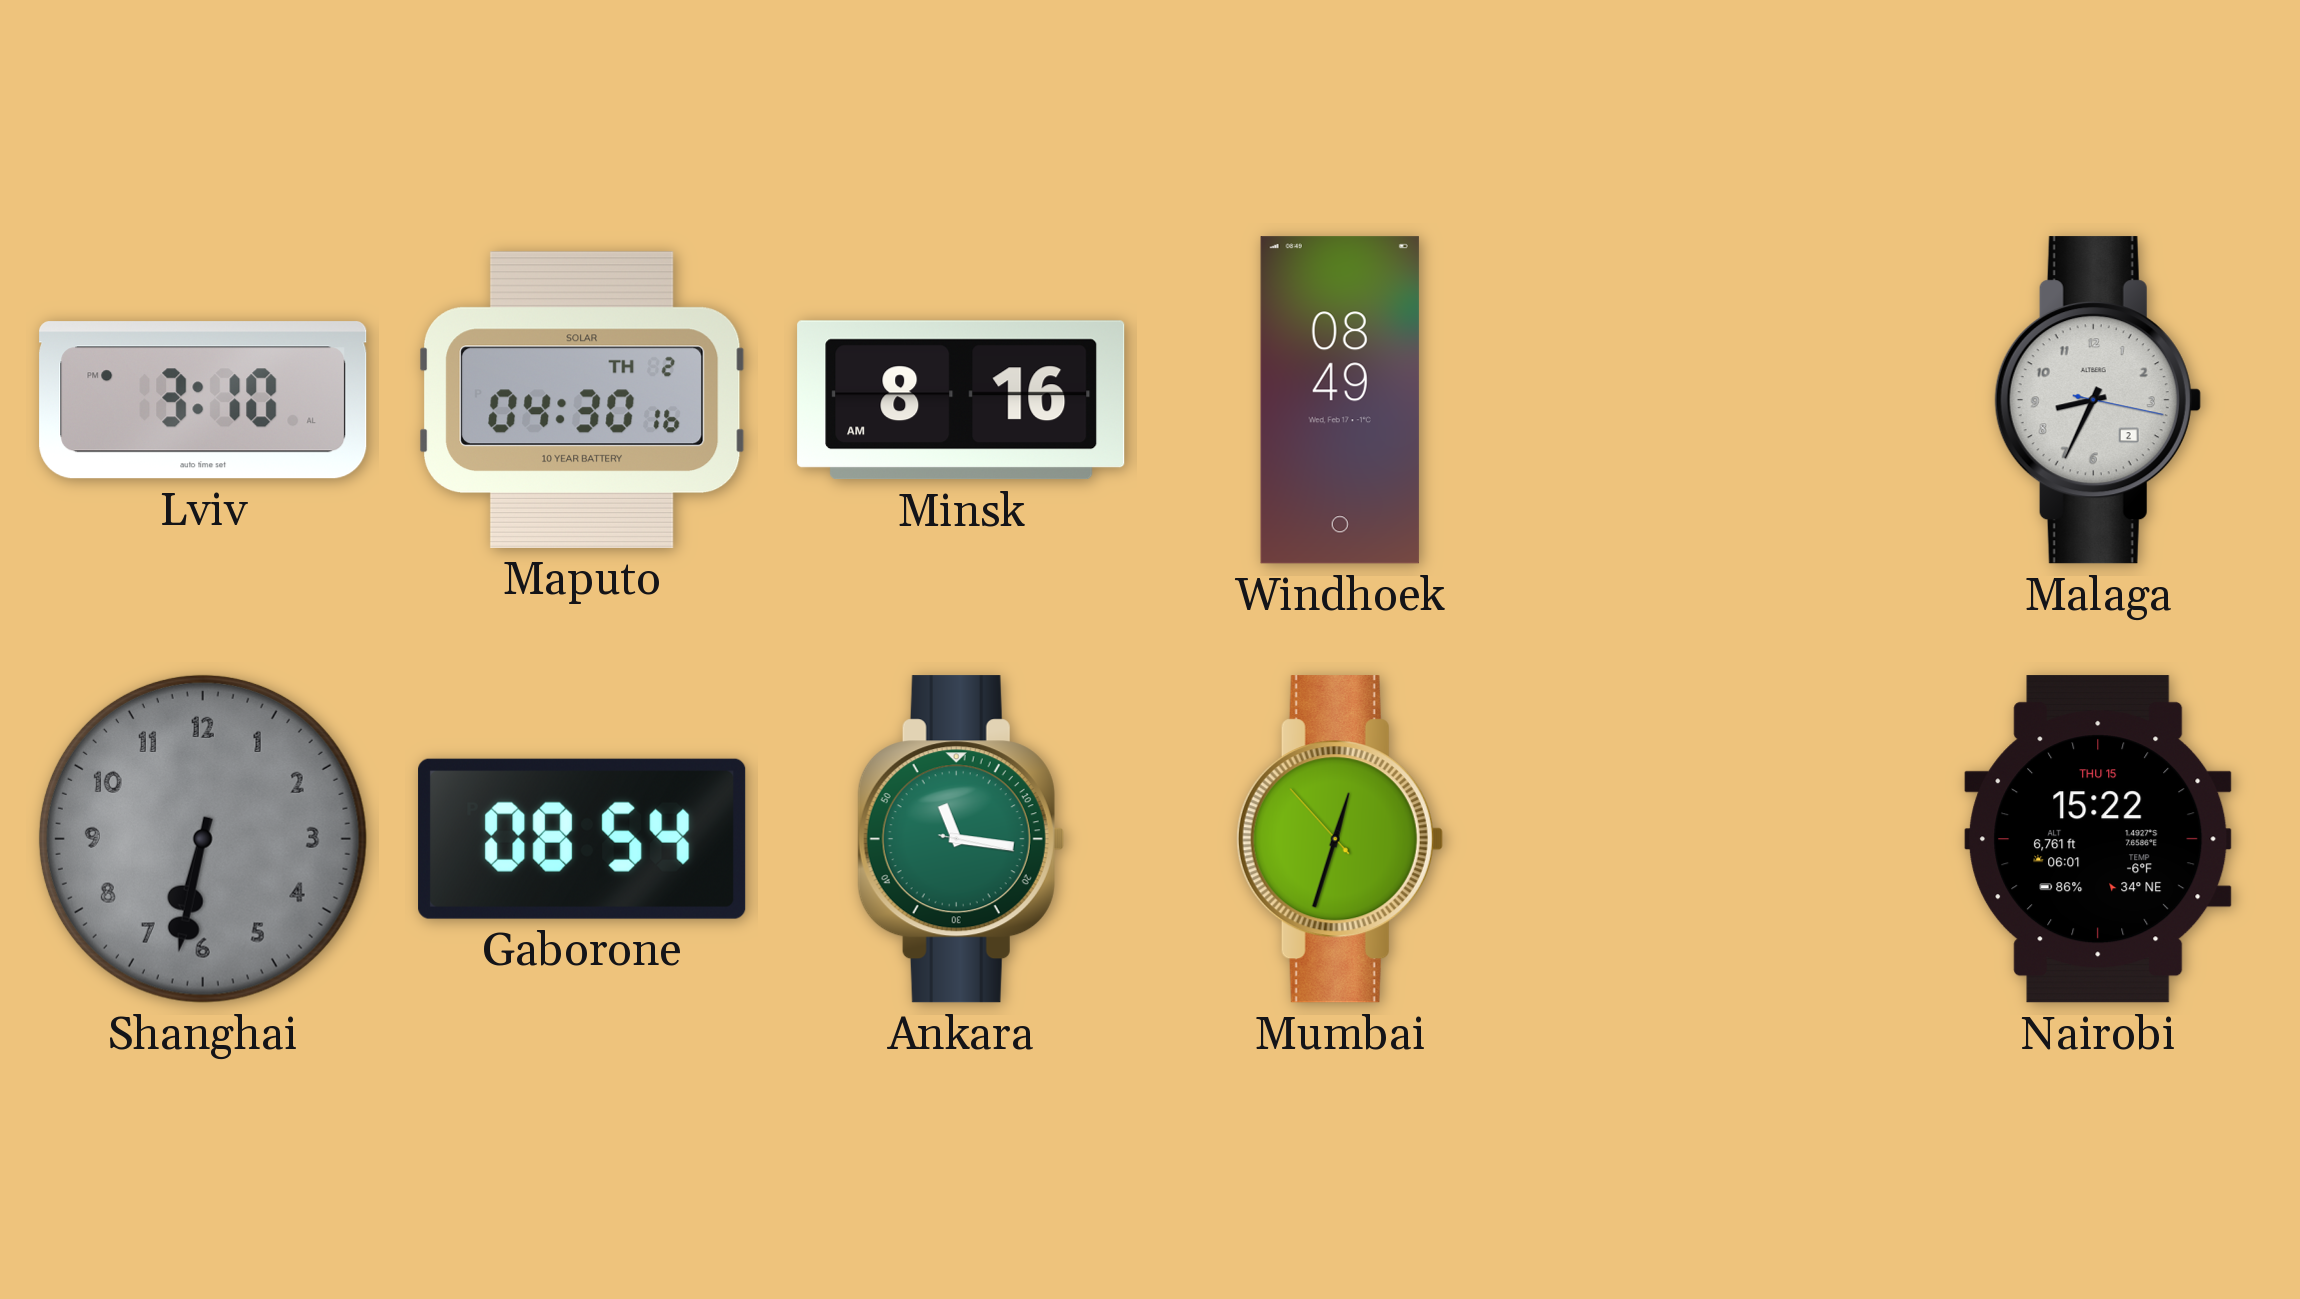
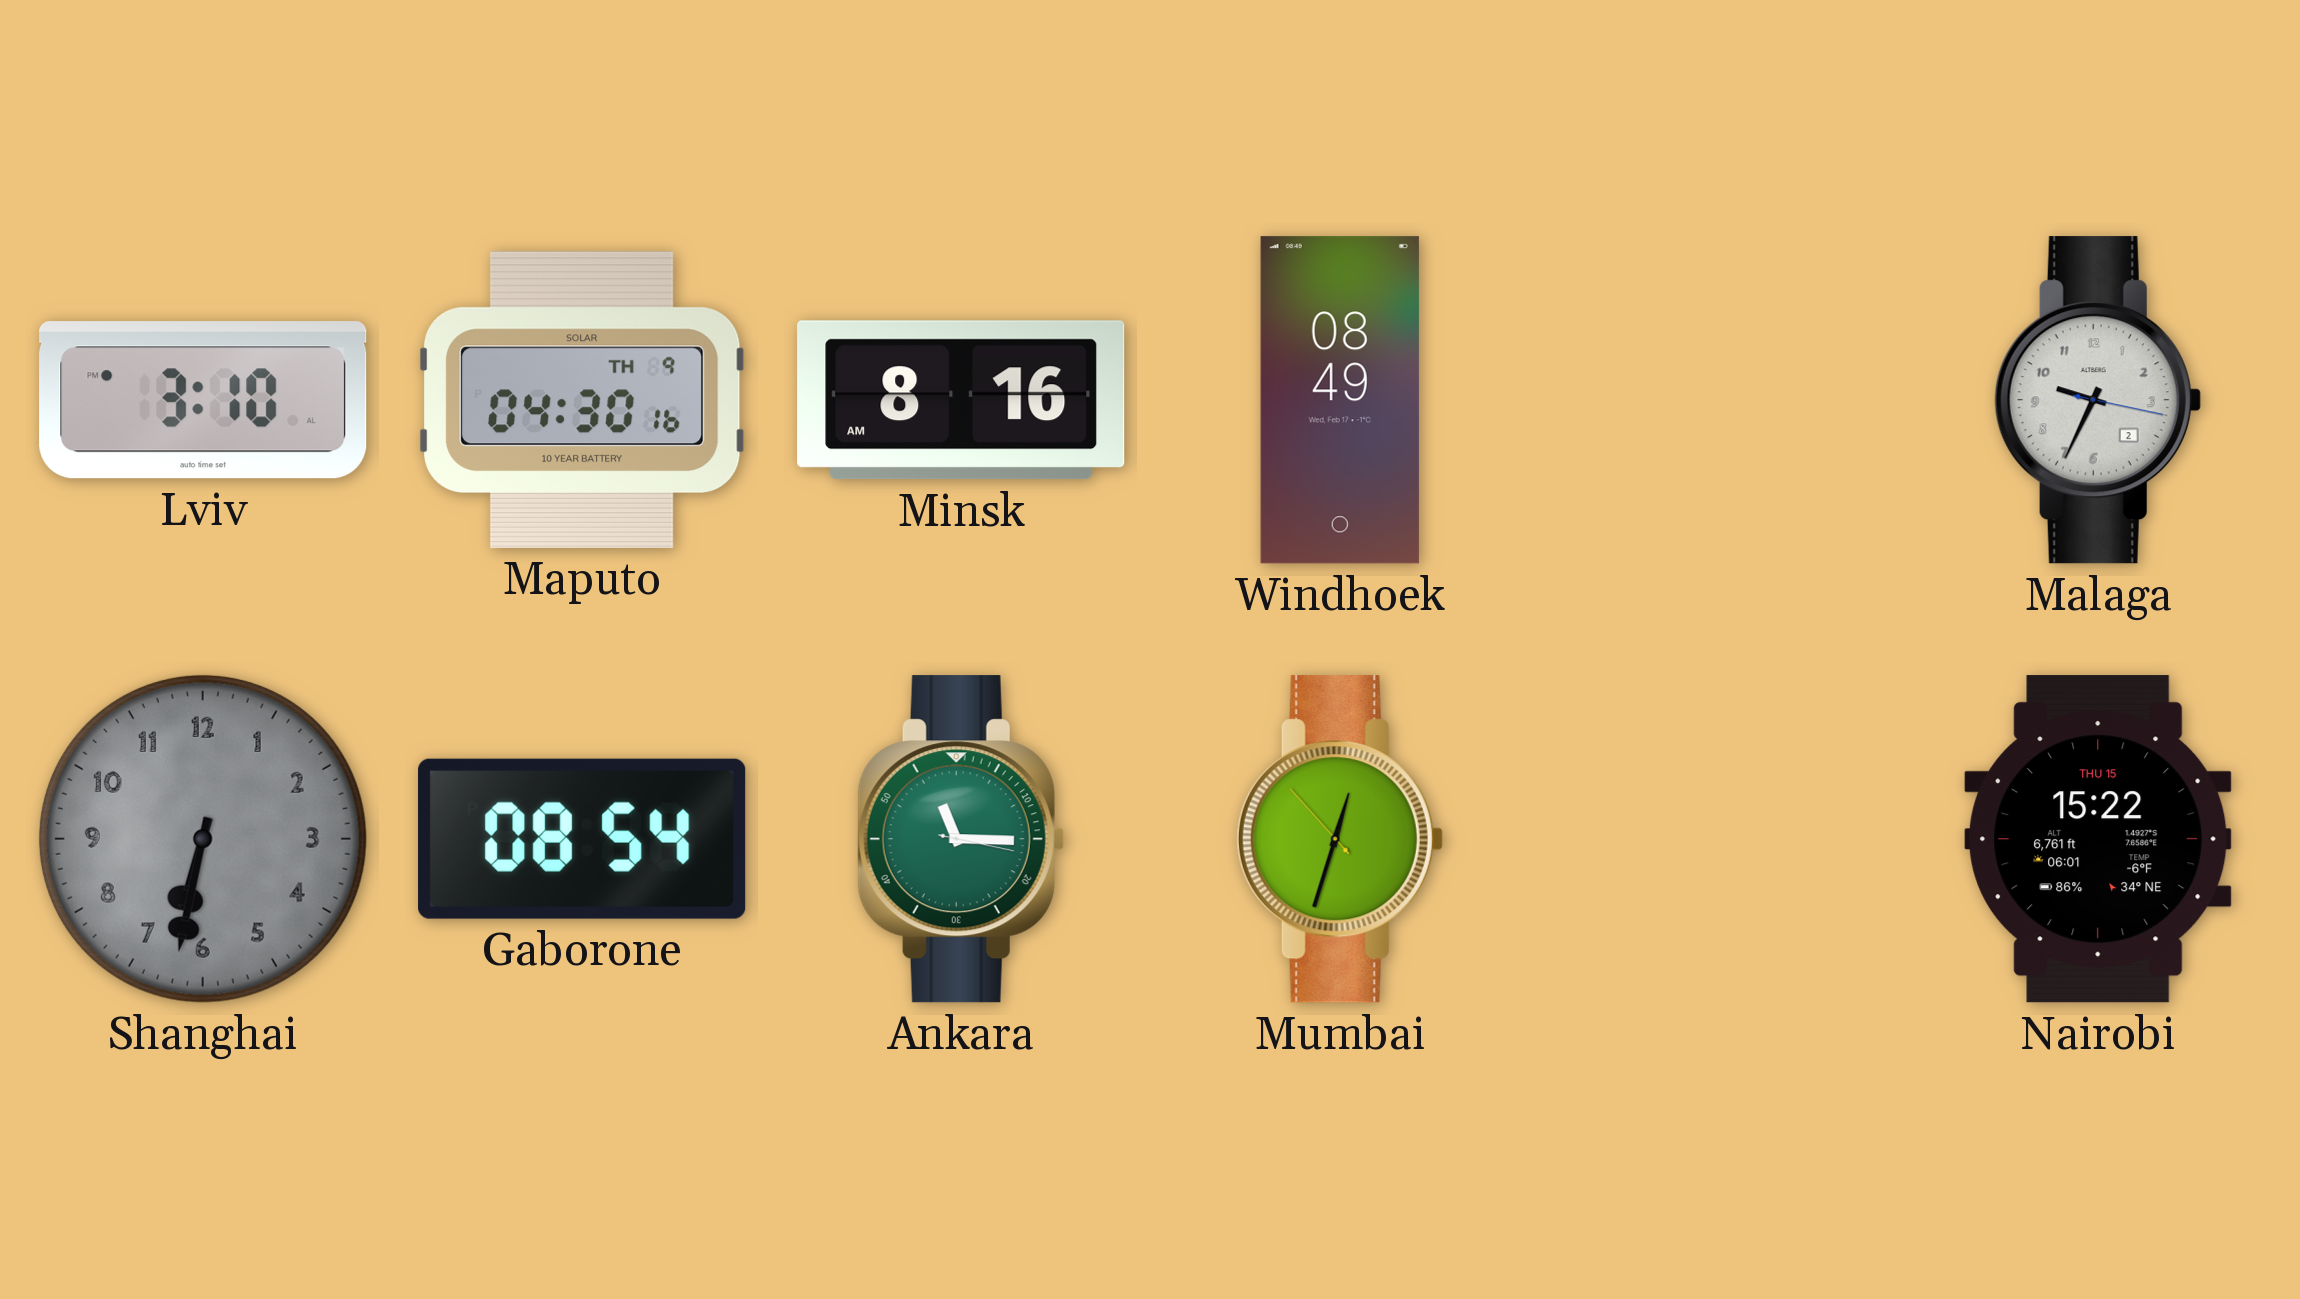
Maputo date: TH 2 -> TH 9
Malaga: 8:34 -> 9:34
Ankara: 11:16 -> 11:15
